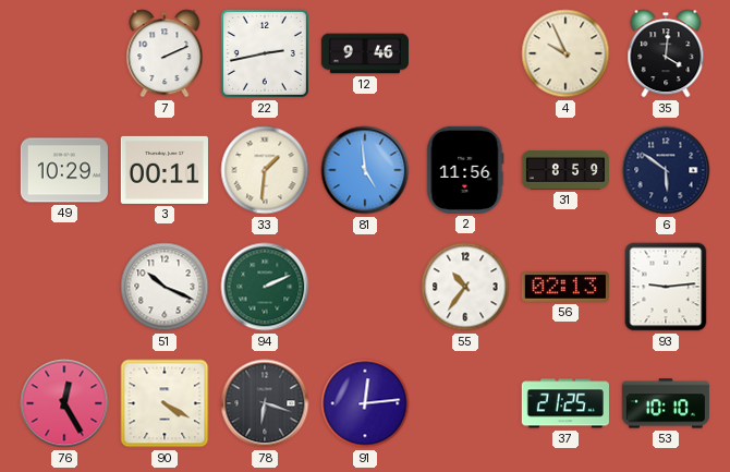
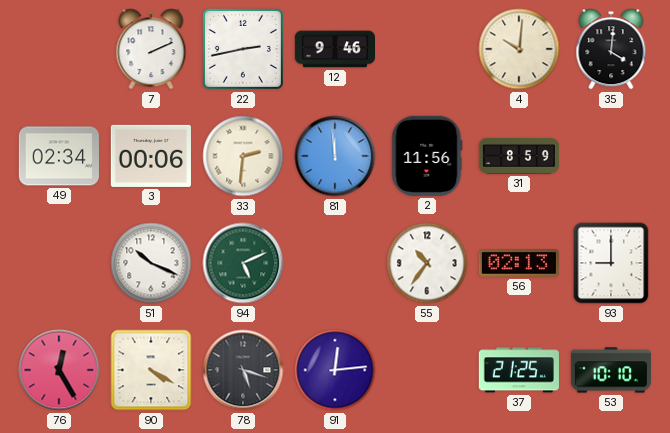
4: 9:56 -> 10:01
49: 10:29 -> 02:34
3: 00:11 -> 00:06
33: 1:31 -> 2:31
81: 4:59 -> 11:59
6: 5:51 -> none
94: 2:11 -> 5:11
93: 9:14 -> 9:00
78: 6:18 -> 5:18
